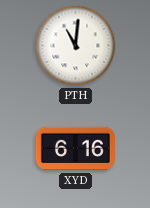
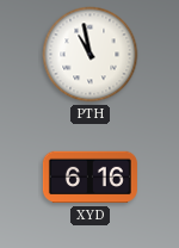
PTH: 11:01 -> 10:58
